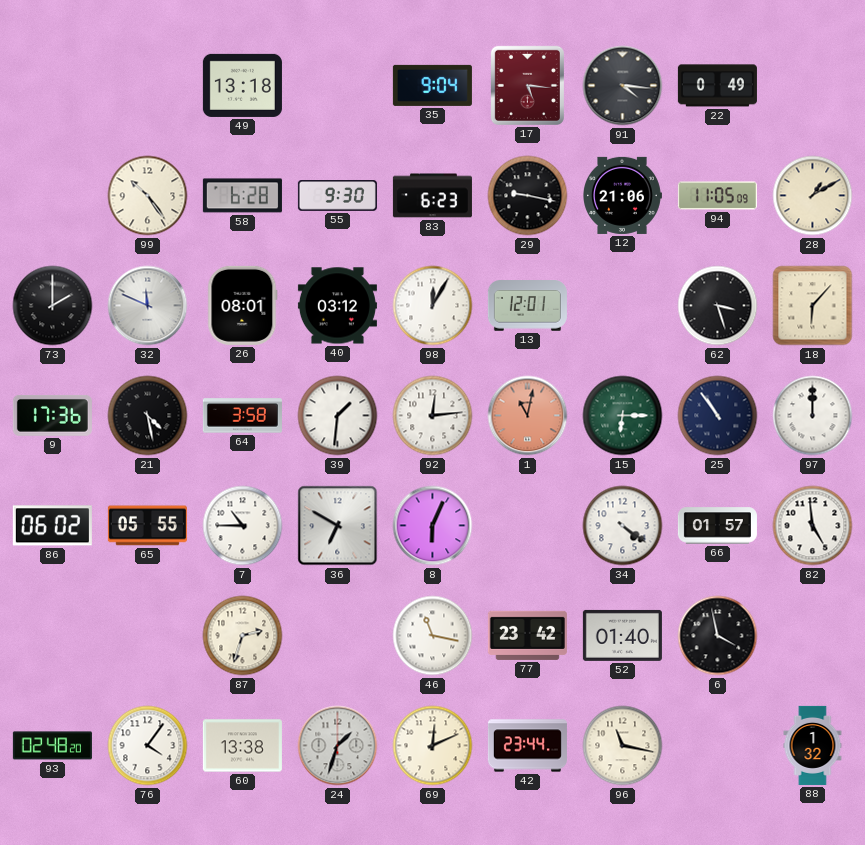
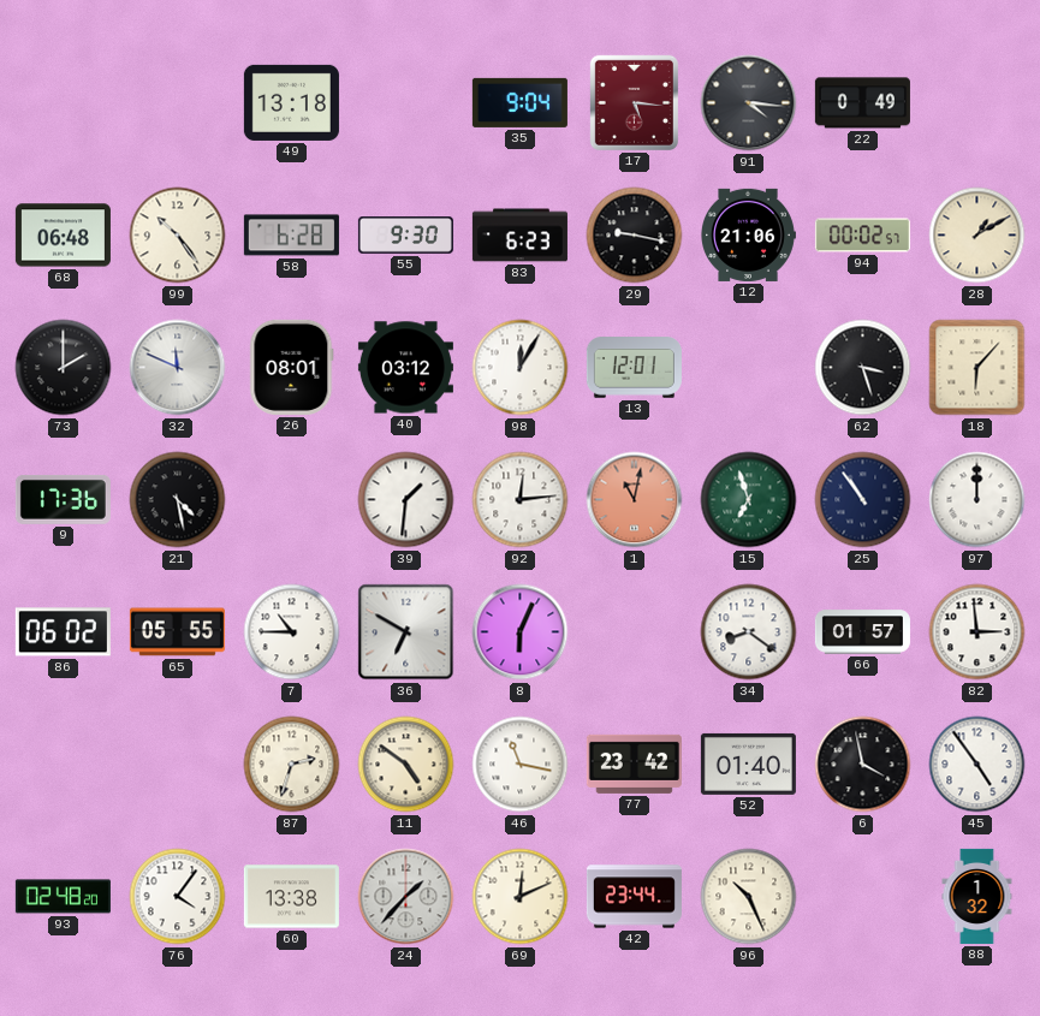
68: none -> 06:48
94: 11:05 -> 00:02
64: 3:58 -> none
15: 6:15 -> 6:57
34: 4:21 -> 8:21
82: 4:59 -> 2:59
11: none -> 4:51
45: none -> 4:54
24: 1:33 -> 1:37
96: 11:17 -> 10:26
